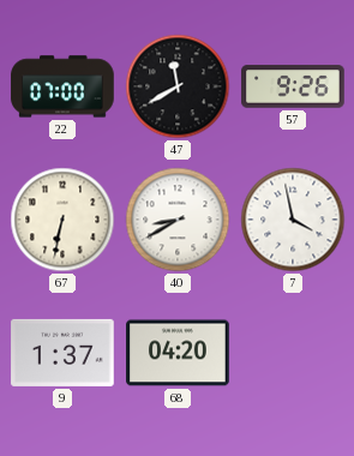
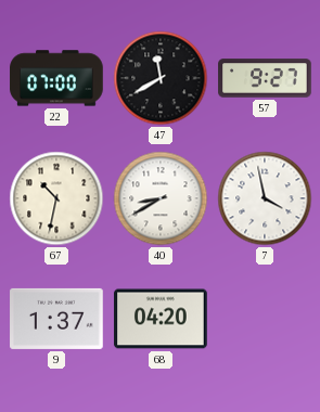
57: 9:26 -> 9:27
67: 6:32 -> 10:32
